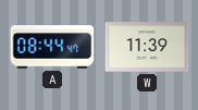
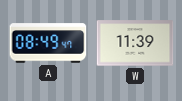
A: 08:44 -> 08:49
